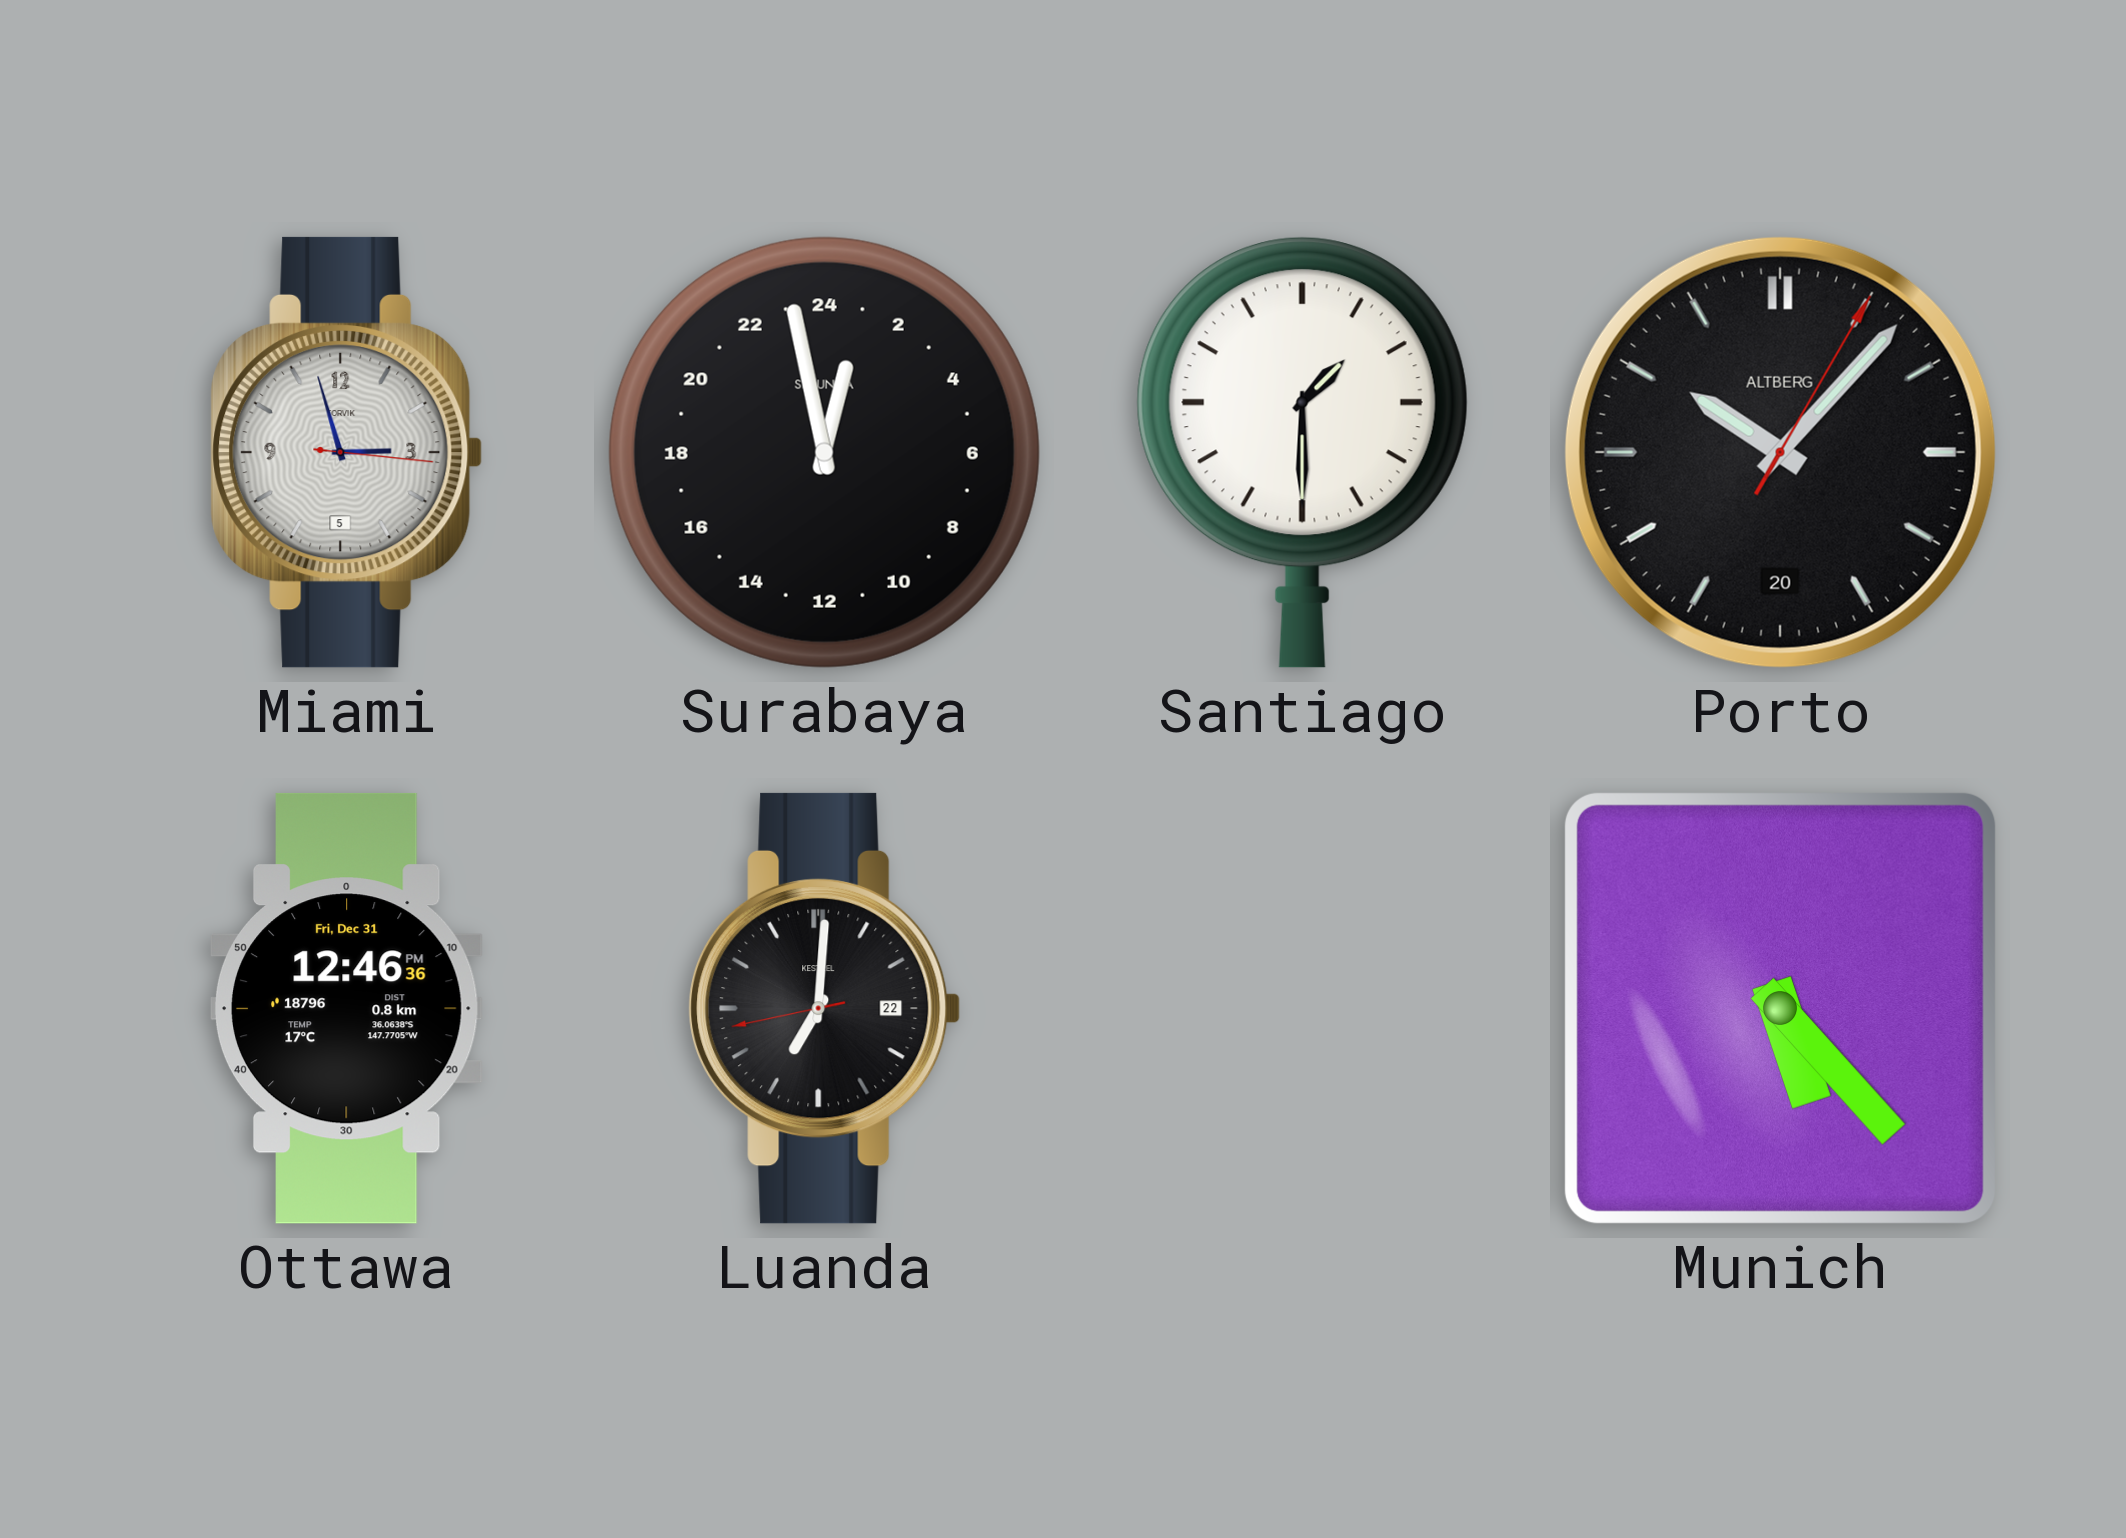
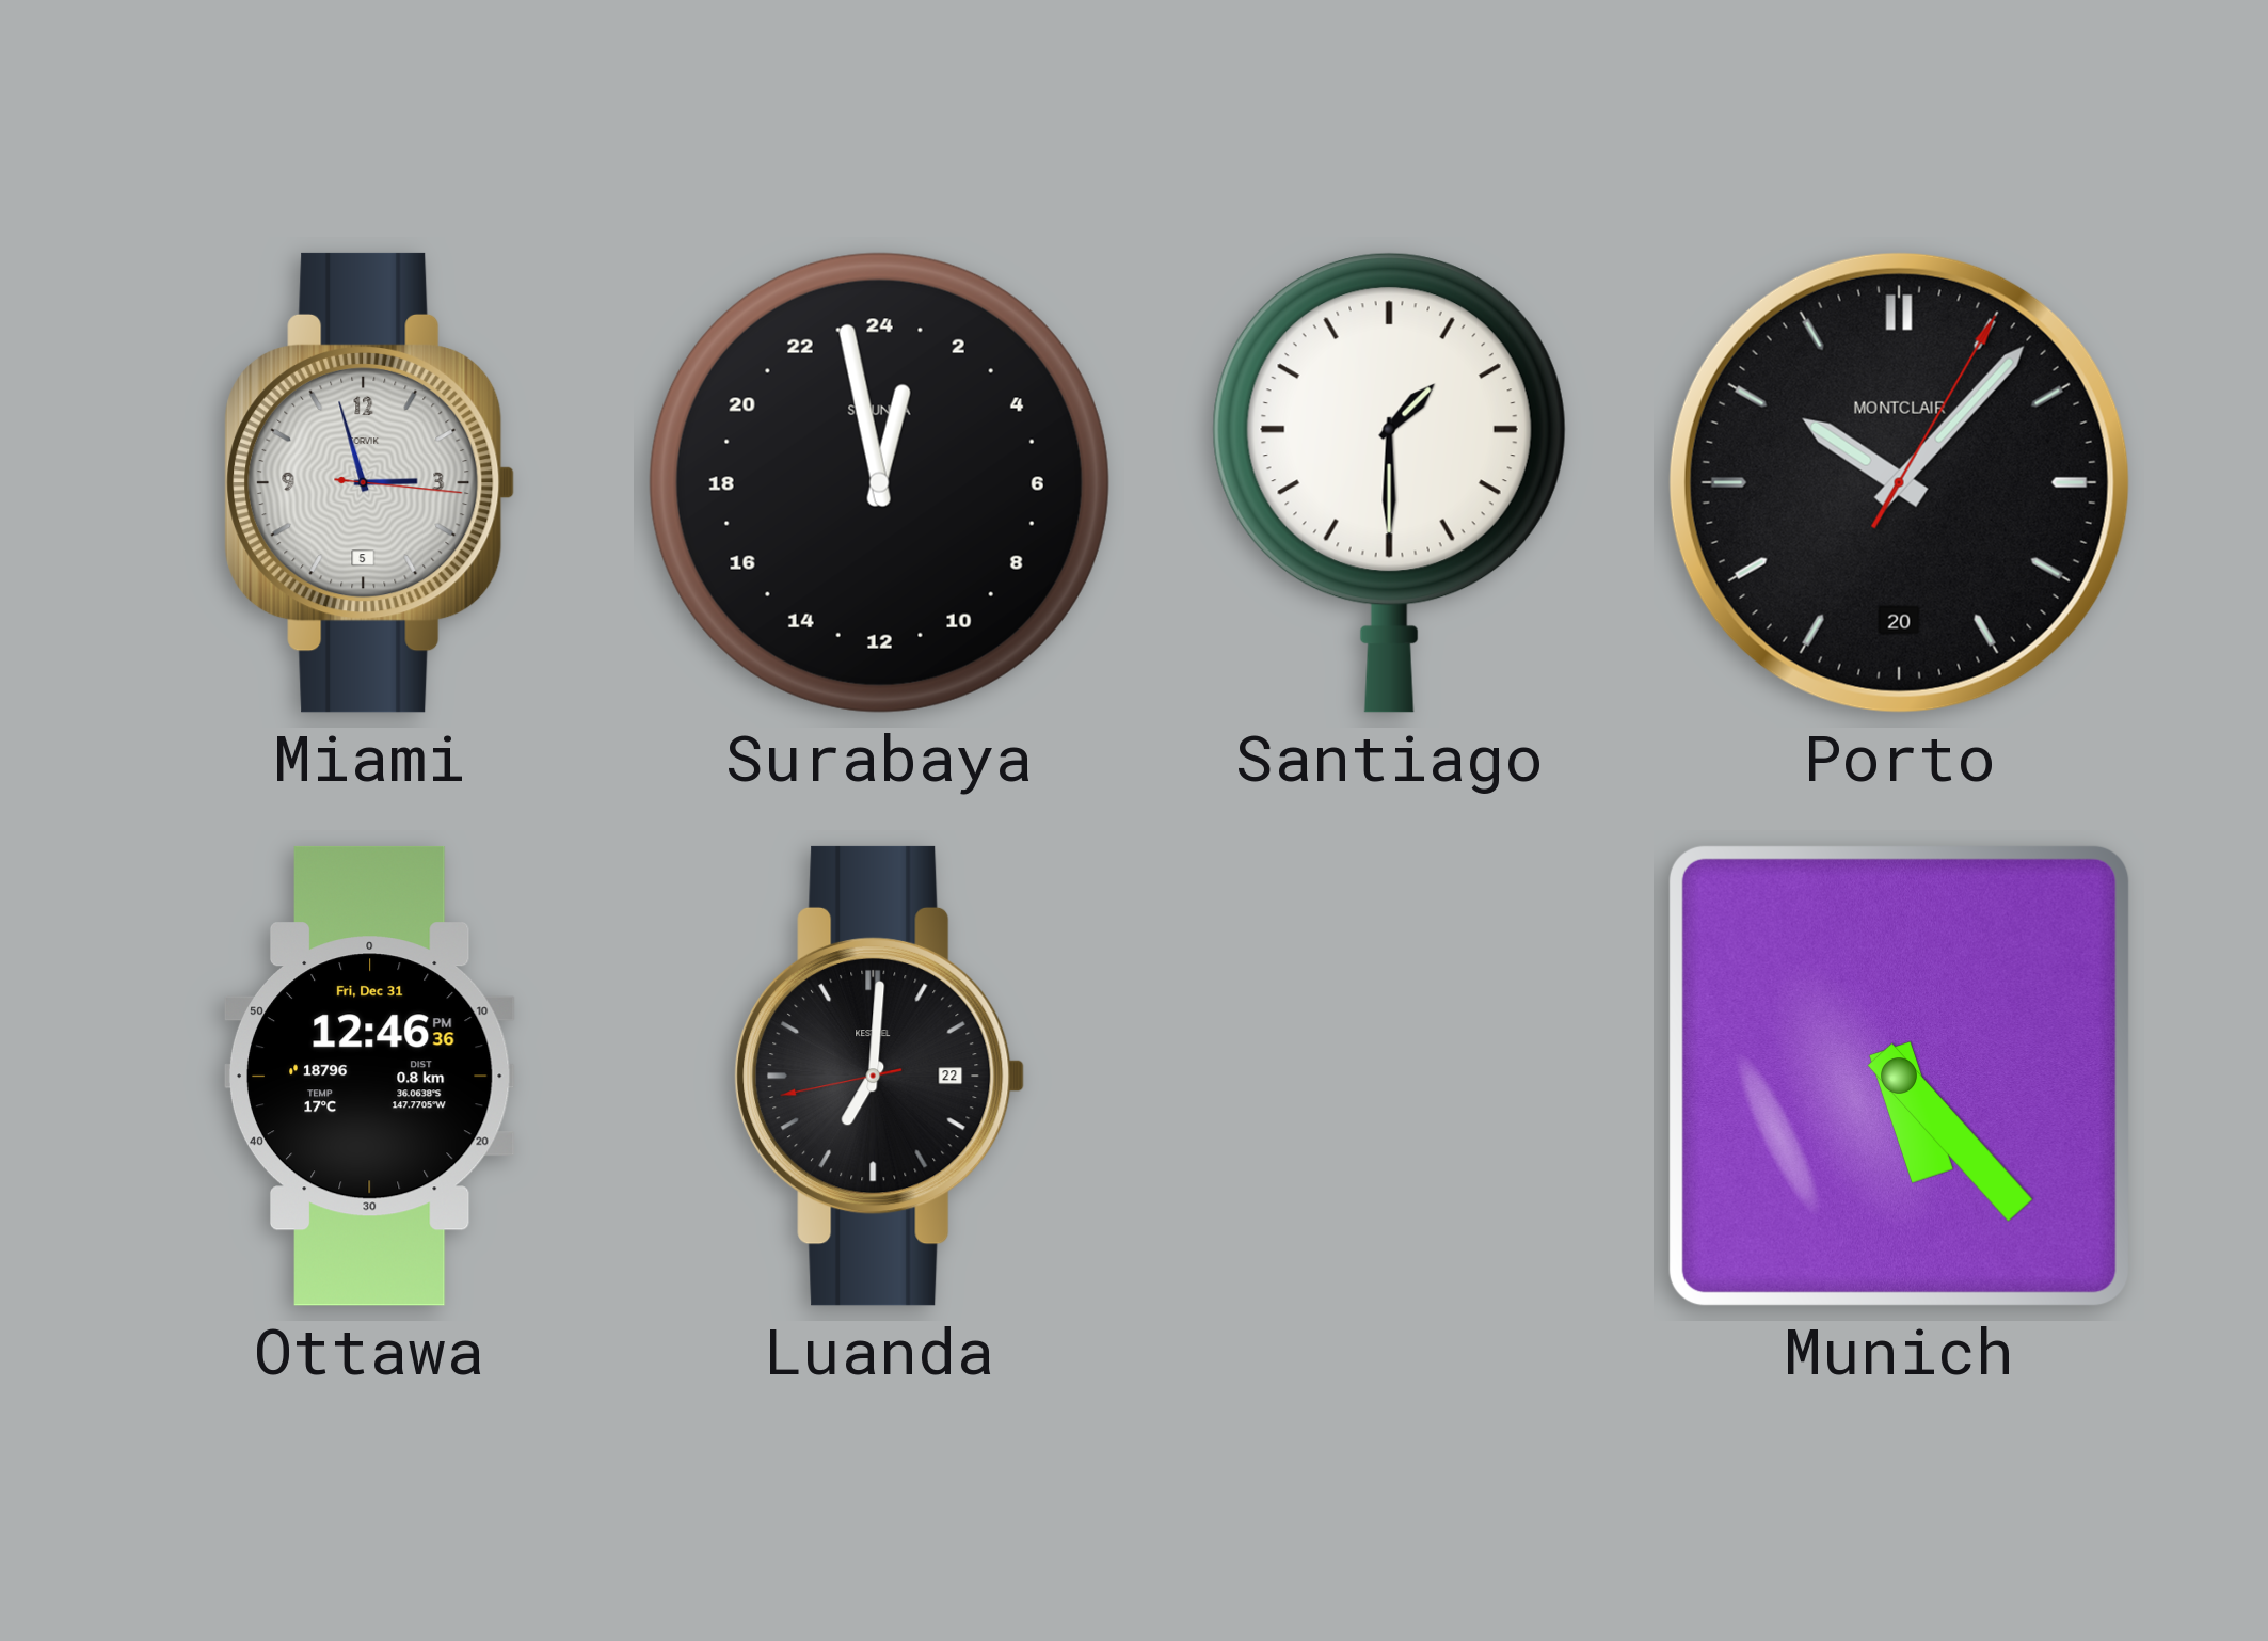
Porto brand: ALTBERG -> MONTCLAIR
